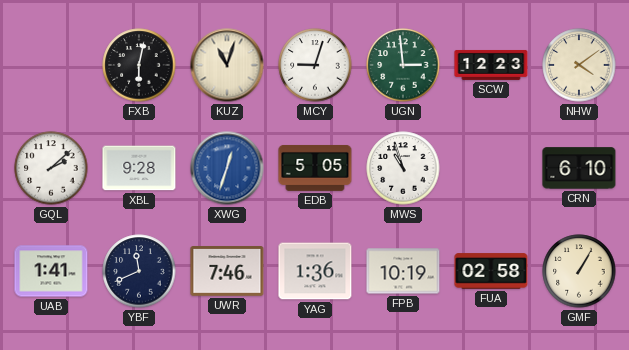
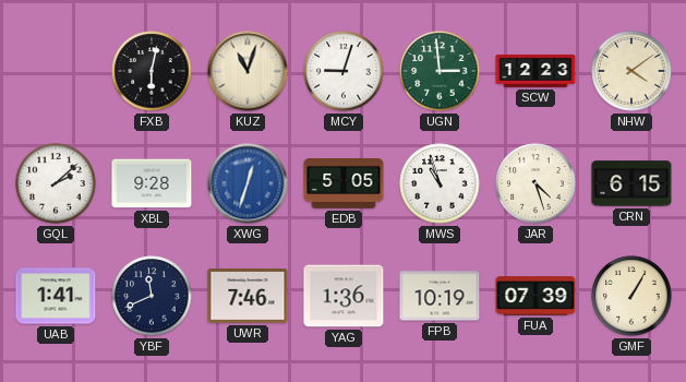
JAR: none -> 4:27
CRN: 6:10 -> 6:15
FUA: 02:58 -> 07:39
